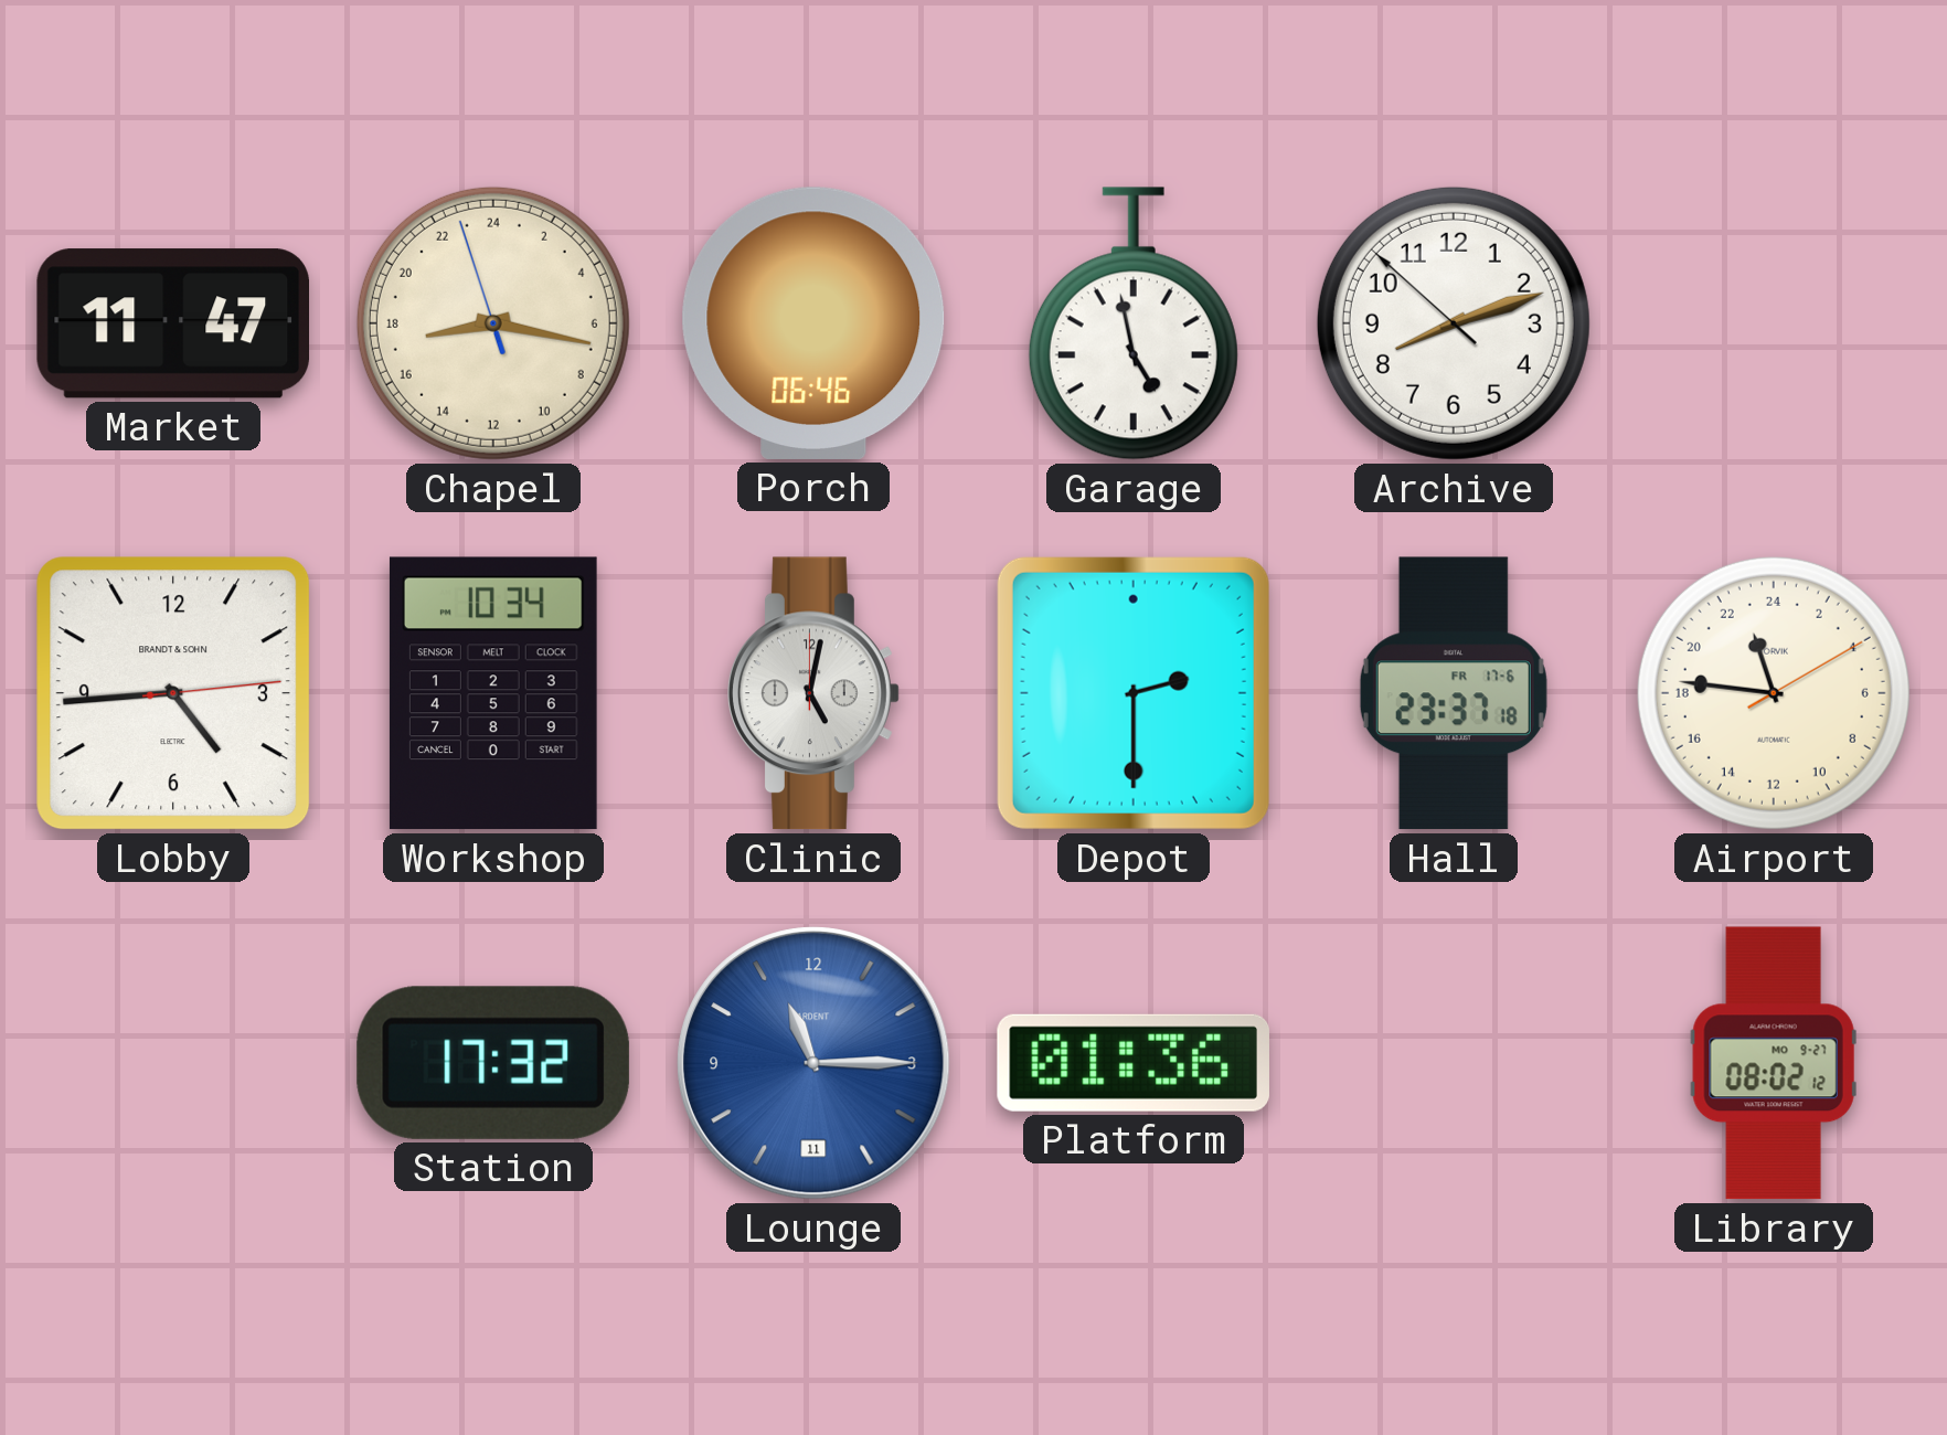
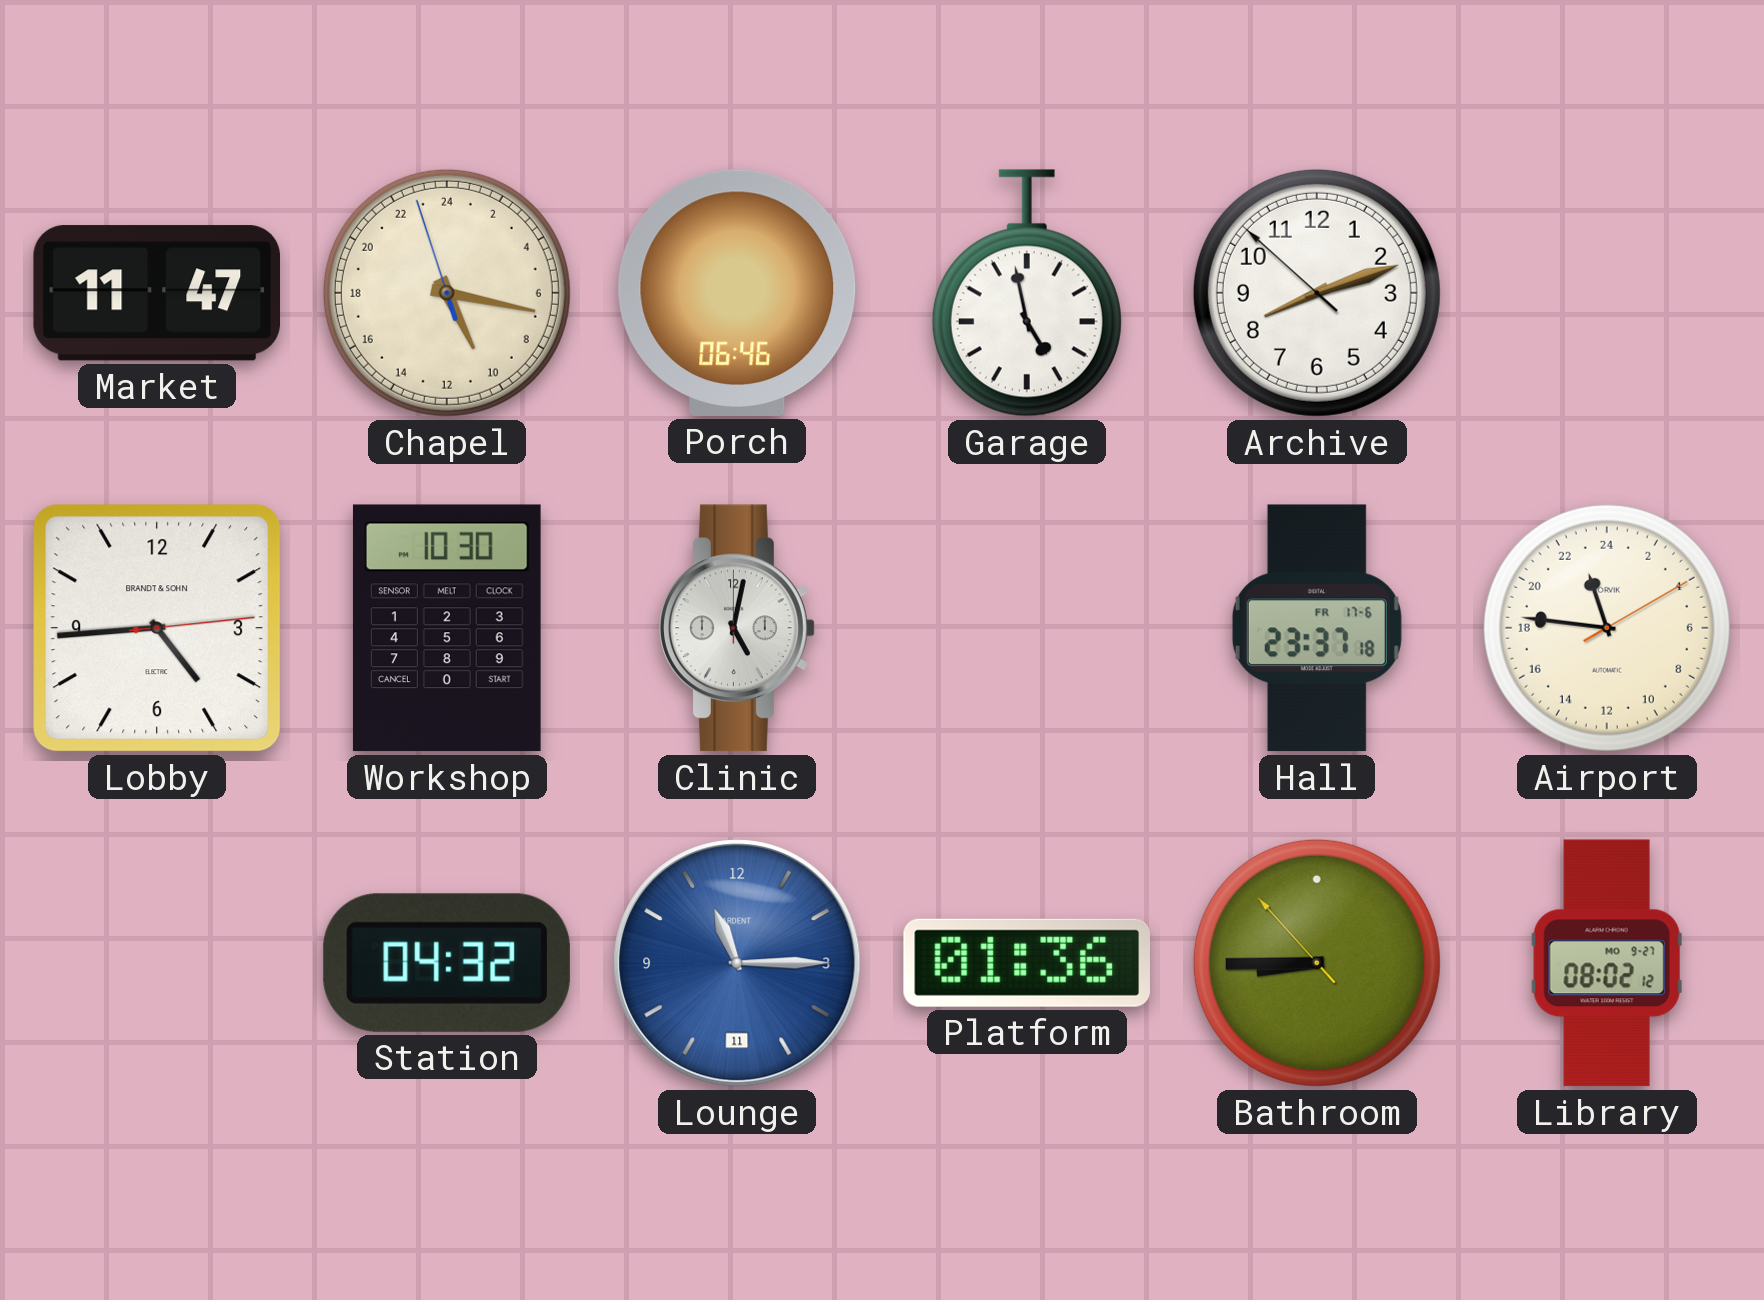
Chapel: 17:16 -> 10:16
Workshop: 10:34 -> 10:30
Depot: 2:30 -> none
Station: 17:32 -> 04:32
Bathroom: none -> 8:44
